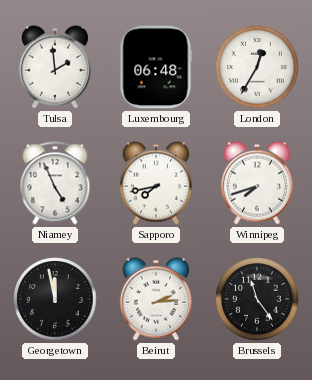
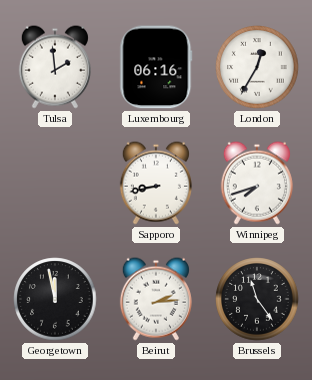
Luxembourg: 06:48 -> 06:16
Niamey: 4:56 -> none
Sapporo: 7:43 -> 8:43
